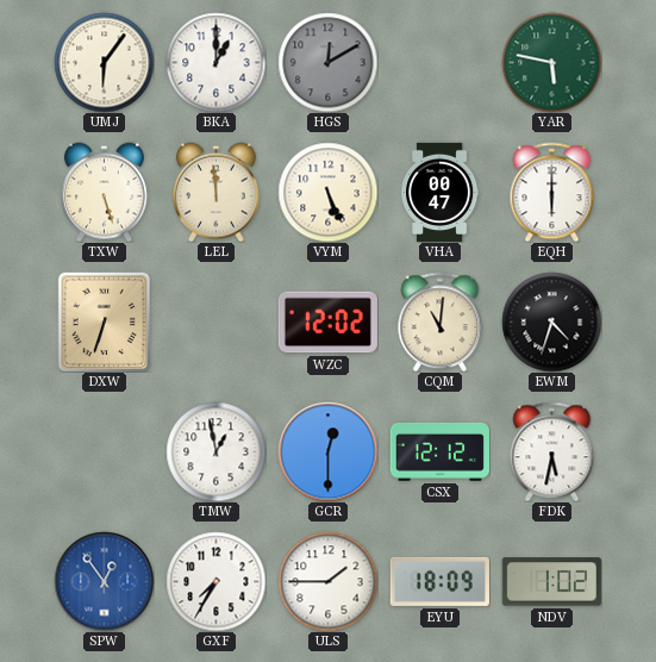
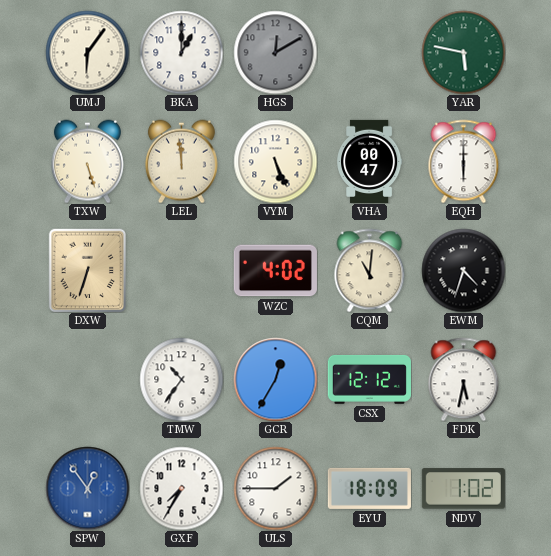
WZC: 12:02 -> 4:02
TMW: 12:58 -> 10:36
GCR: 12:30 -> 12:35
